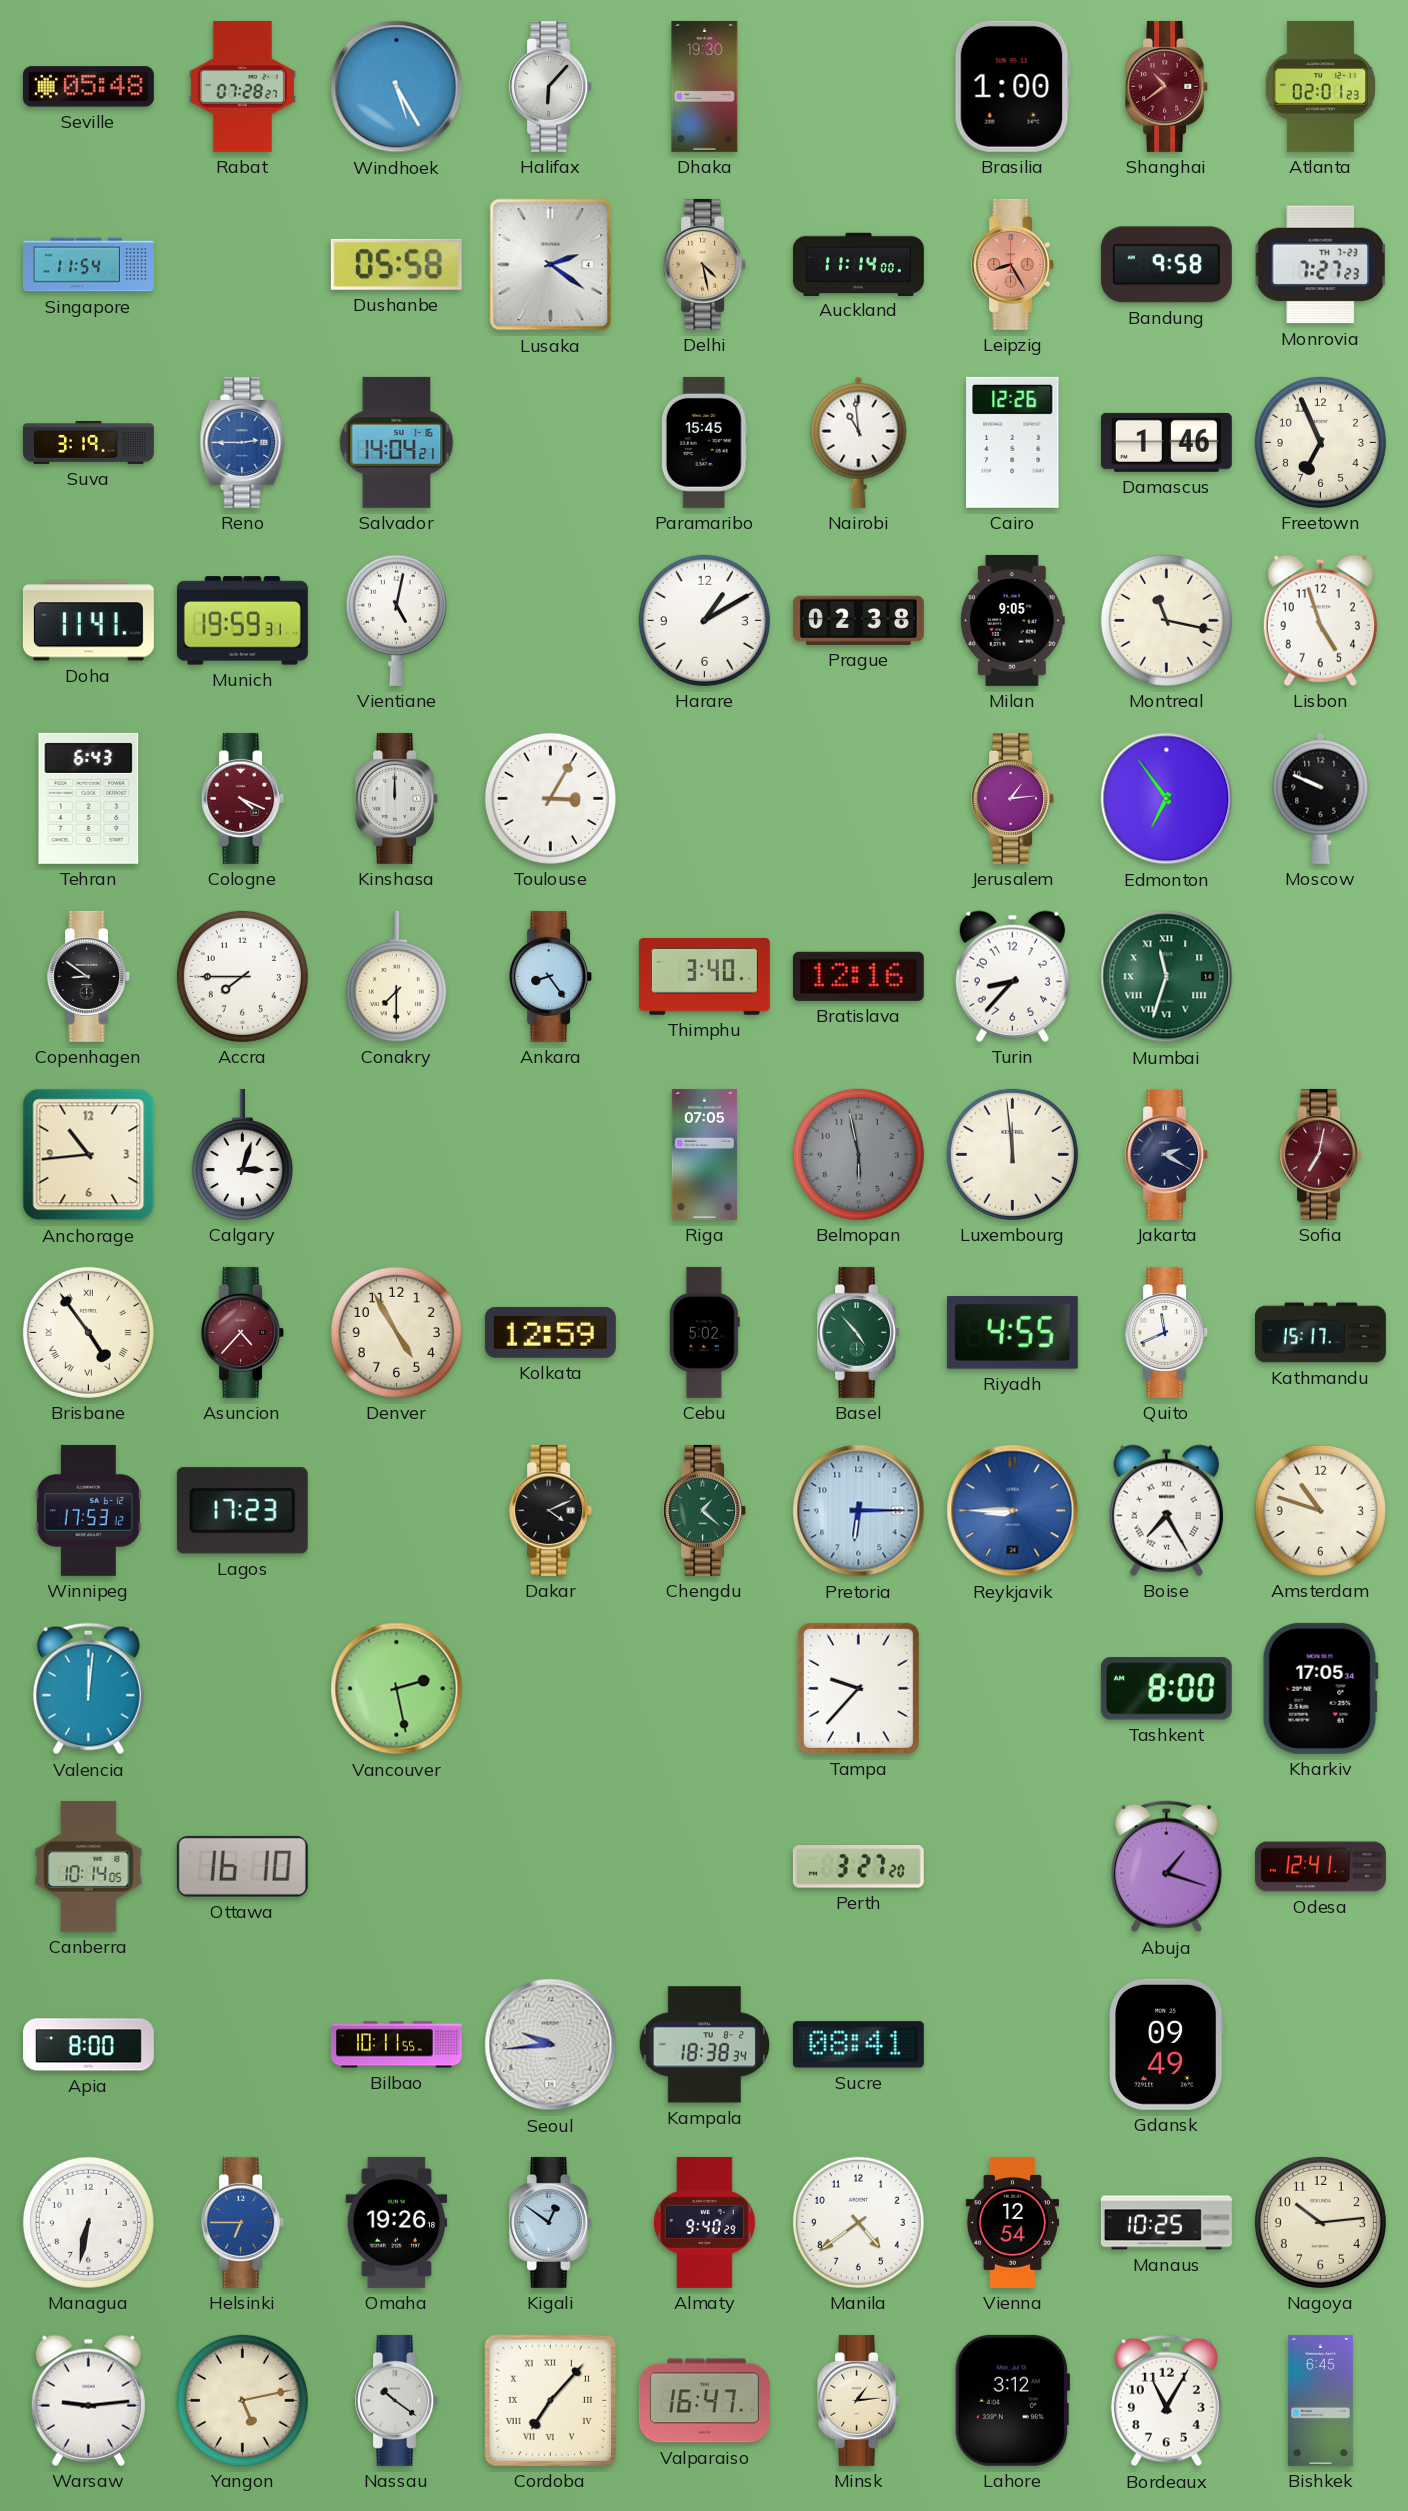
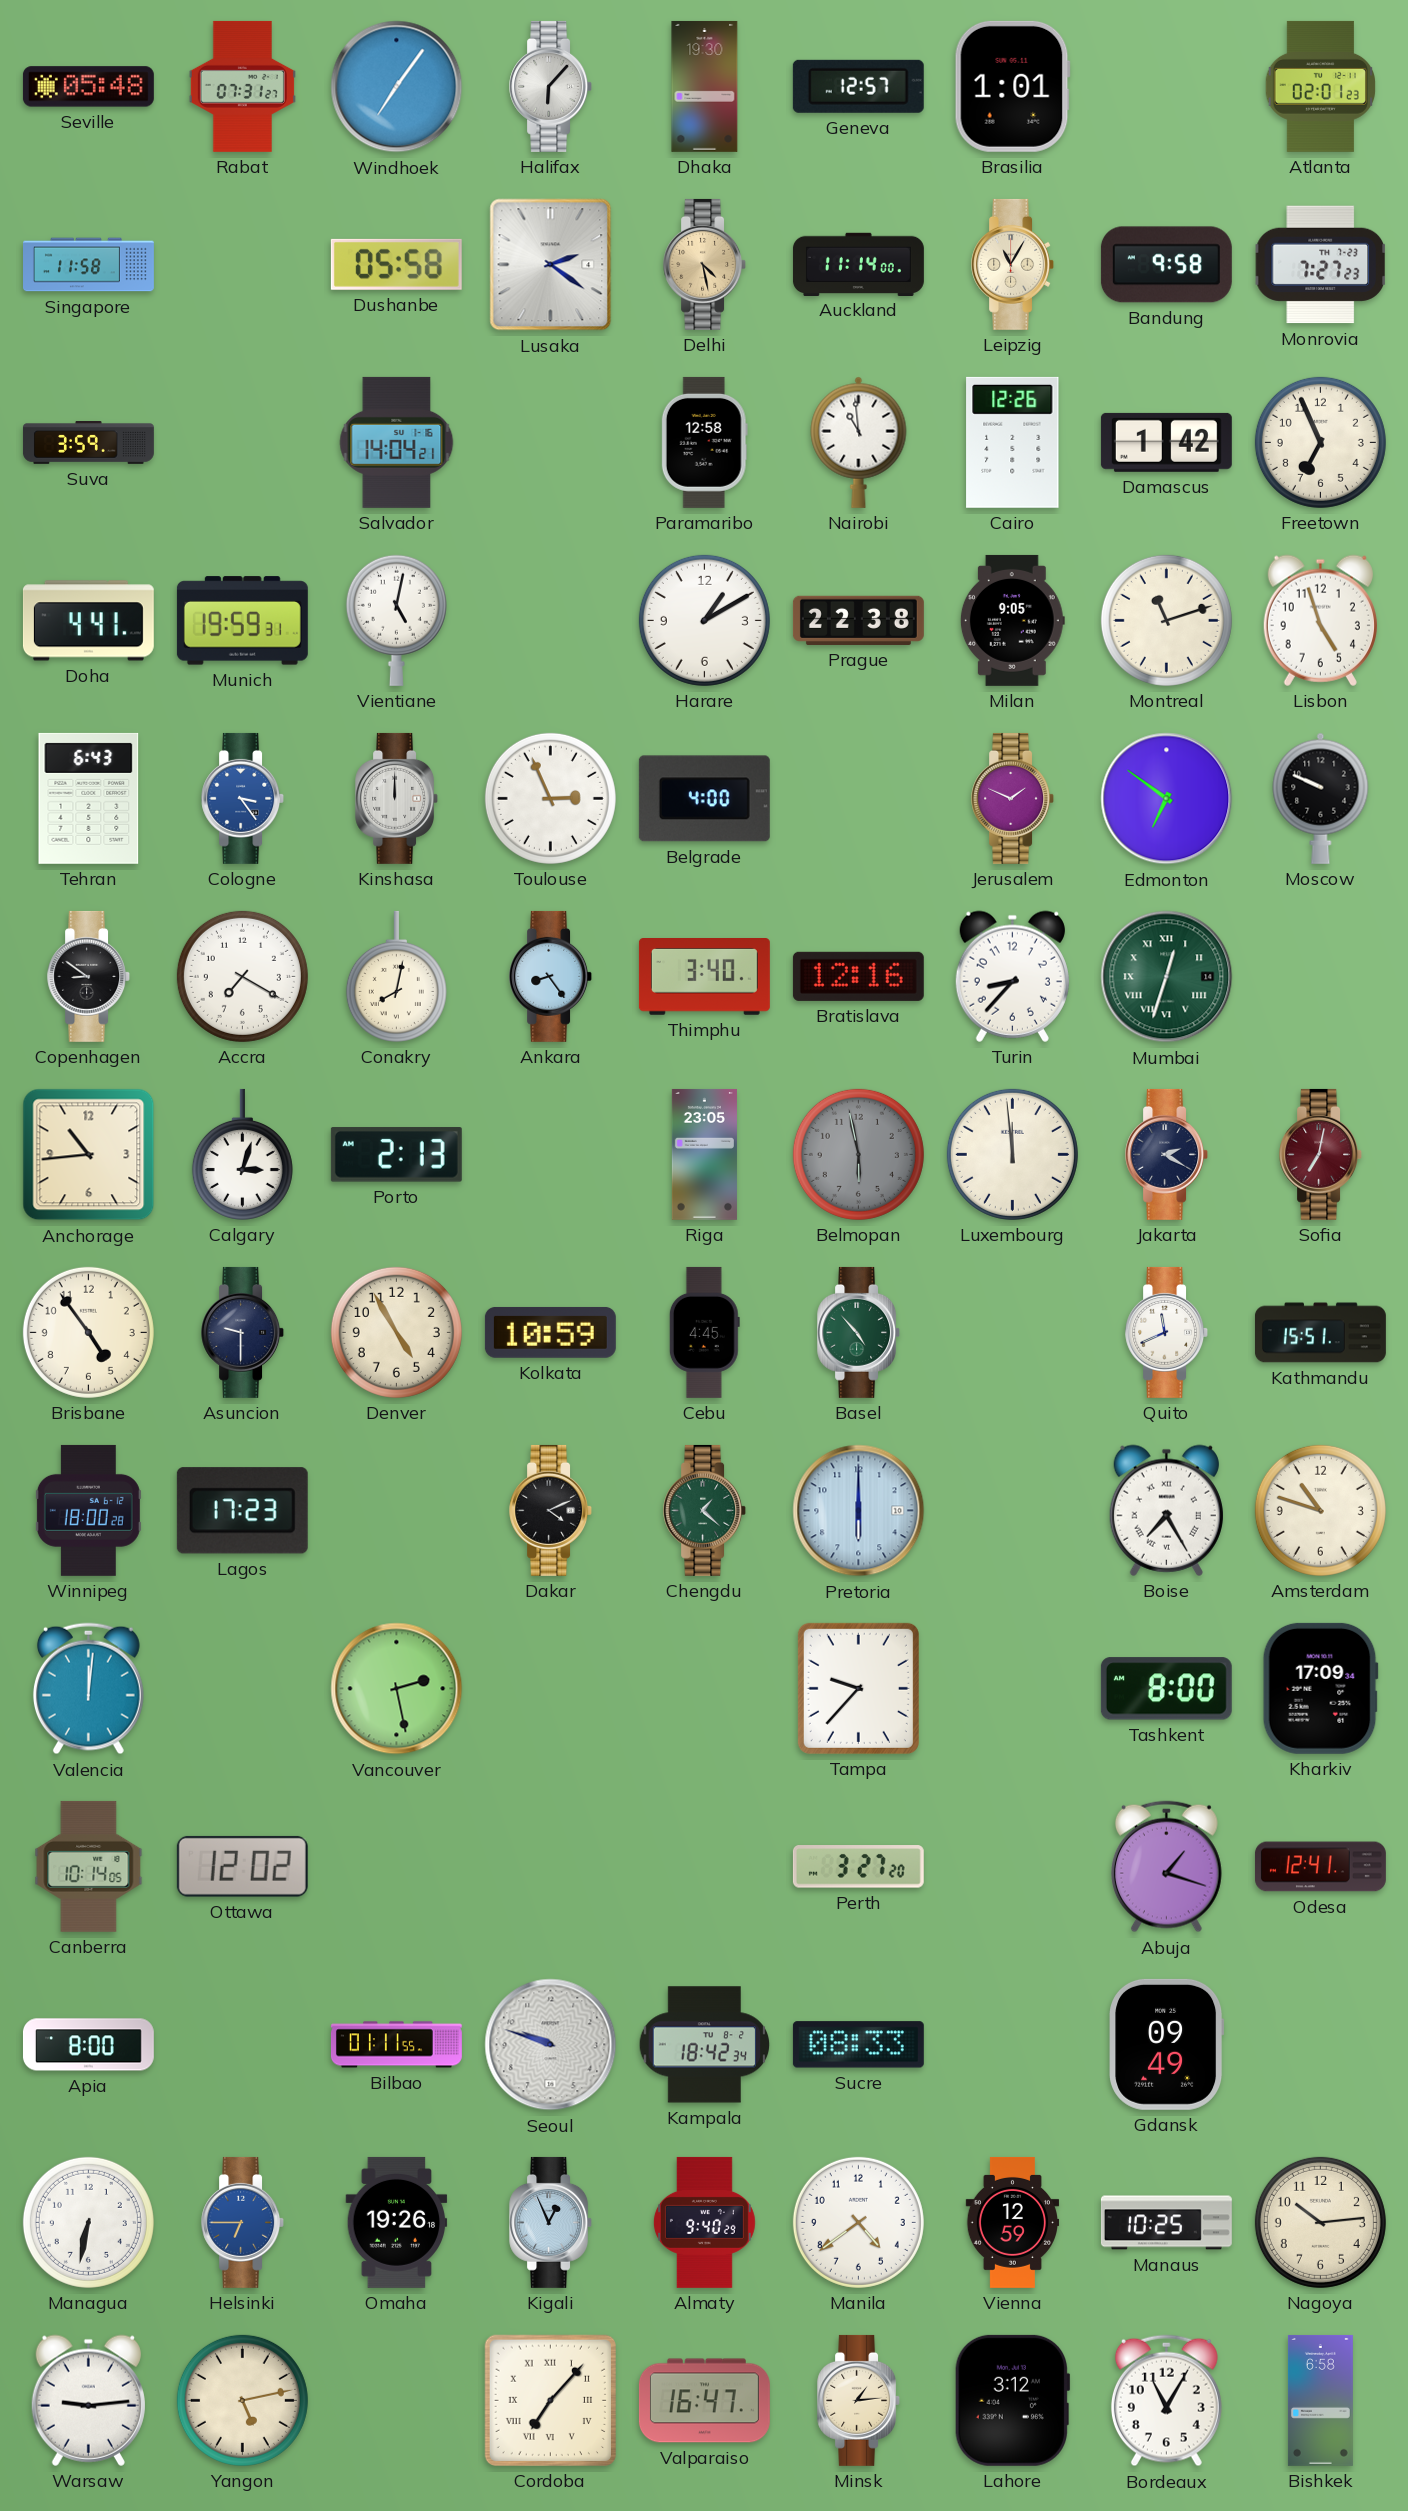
Rabat: 07:28 -> 07:31
Windhoek: 5:25 -> 7:06
Geneva: none -> 12:57
Brasilia: 1:00 -> 1:01
Shanghai: 10:39 -> none
Singapore: 11:54 -> 11:58
Leipzig: 8:25 -> 11:05
Leipzig dial: salmon -> cream
Suva: 3:19 -> 3:59
Reno: 2:45 -> none
Paramaribo: 15:45 -> 12:58
Damascus: 1:46 -> 1:42
Doha: 11:41 -> 4:41
Prague: 02:38 -> 22:38
Montreal: 11:17 -> 11:12
Cologne: 4:19 -> 3:24
Cologne dial: burgundy -> blue
Toulouse: 3:05 -> 2:56
Belgrade: none -> 4:00
Jerusalem: 1:14 -> 1:49
Edmonton: 6:54 -> 6:51
Accra: 7:45 -> 7:20
Conakry: 7:30 -> 8:02
Mumbai: 11:33 -> 12:33
Porto: none -> 2:13
Riga: 07:05 -> 23:05
Brisbane numerals: Roman -> Arabic
Asuncion: 4:37 -> 9:30
Asuncion dial: burgundy -> navy
Kolkata: 12:59 -> 10:59
Cebu: 5:02 -> 4:45
Riyadh: 4:55 -> none
Kathmandu: 15:17 -> 15:51
Winnipeg: 17:53 -> 18:00
Pretoria: 6:15 -> 6:00
Reykjavik: 8:45 -> none
Kharkiv: 17:05 -> 17:09
Ottawa: 16:10 -> 12:02
Bilbao: 10:11 -> 01:11
Seoul: 9:44 -> 9:48
Kampala: 18:38 -> 18:42
Sucre: 08:41 -> 08:33
Kigali: 12:51 -> 12:56
Vienna: 12:54 -> 12:59
Nassau: 10:21 -> none
Bishkek: 6:45 -> 6:58
